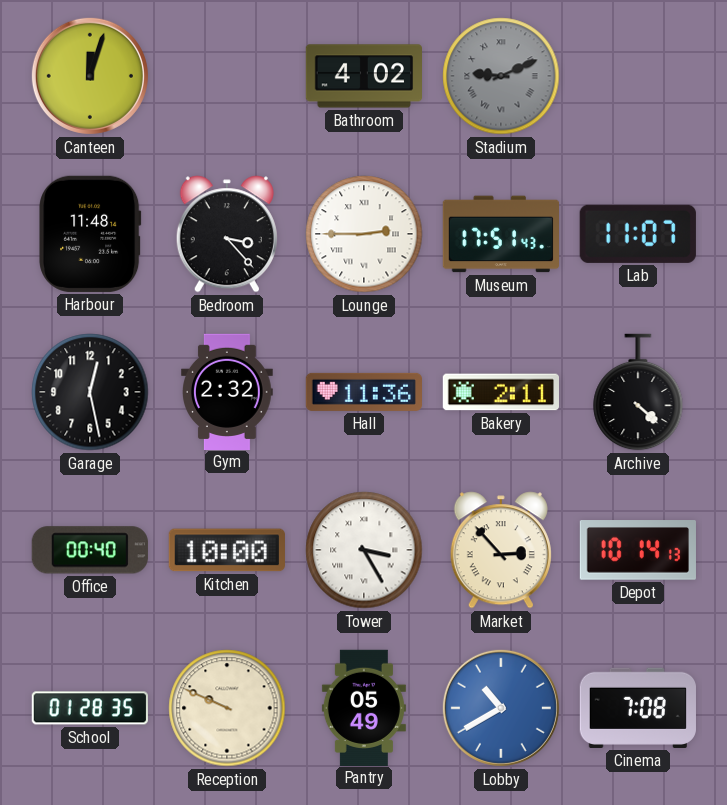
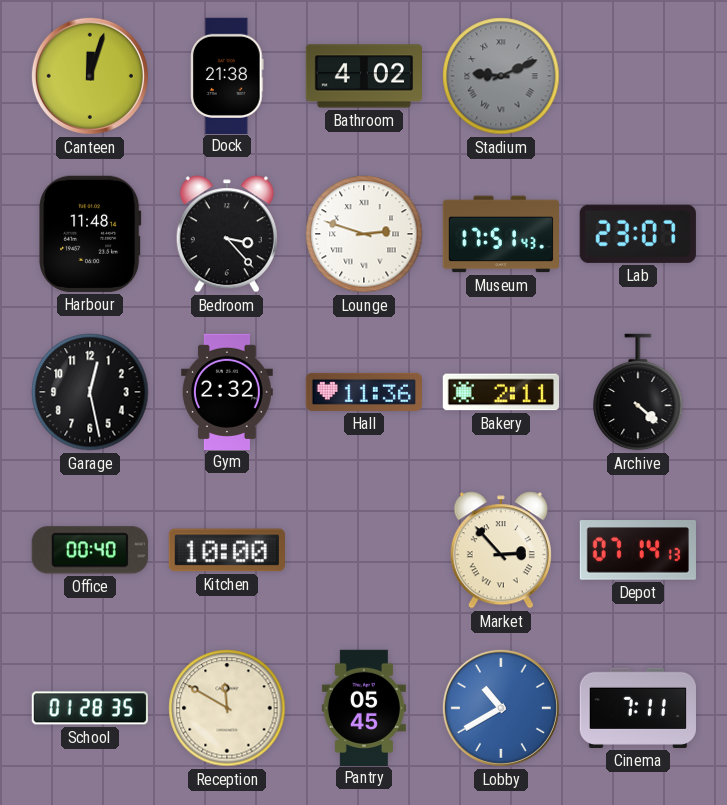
Dock: none -> 21:38
Lounge: 2:45 -> 2:48
Lab: 11:07 -> 23:07
Tower: 3:25 -> none
Depot: 10:14 -> 07:14
Reception: 9:49 -> 11:50
Pantry: 05:49 -> 05:45
Cinema: 7:08 -> 7:11
